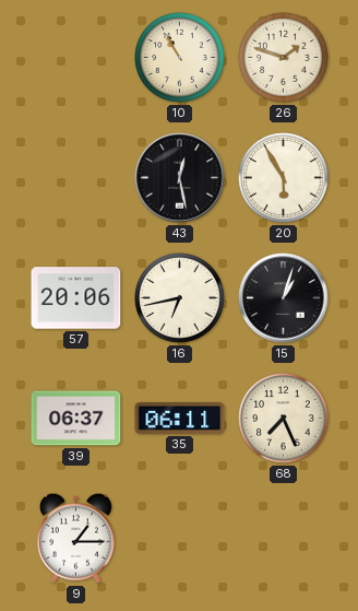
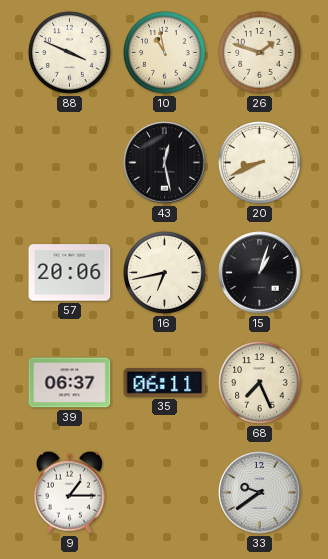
88: none -> 3:49
10: 10:55 -> 10:58
20: 5:55 -> 8:41
33: none -> 9:39
